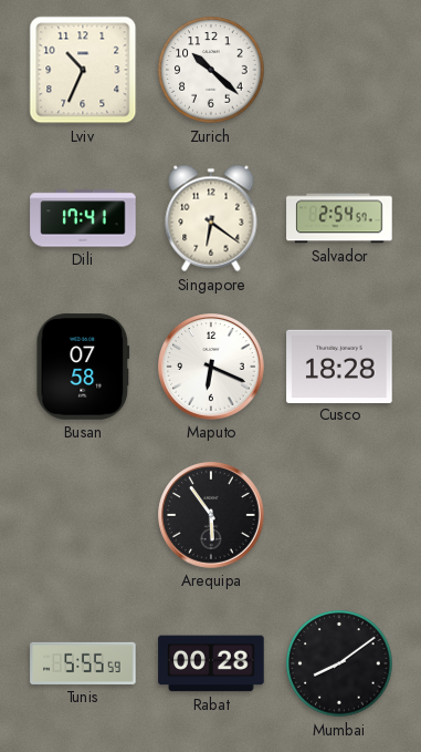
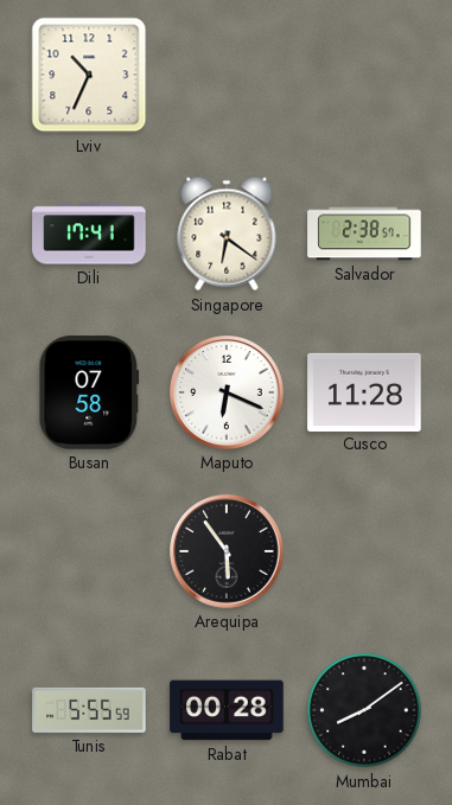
Zurich: 10:22 -> none
Salvador: 2:54 -> 2:38
Cusco: 18:28 -> 11:28
